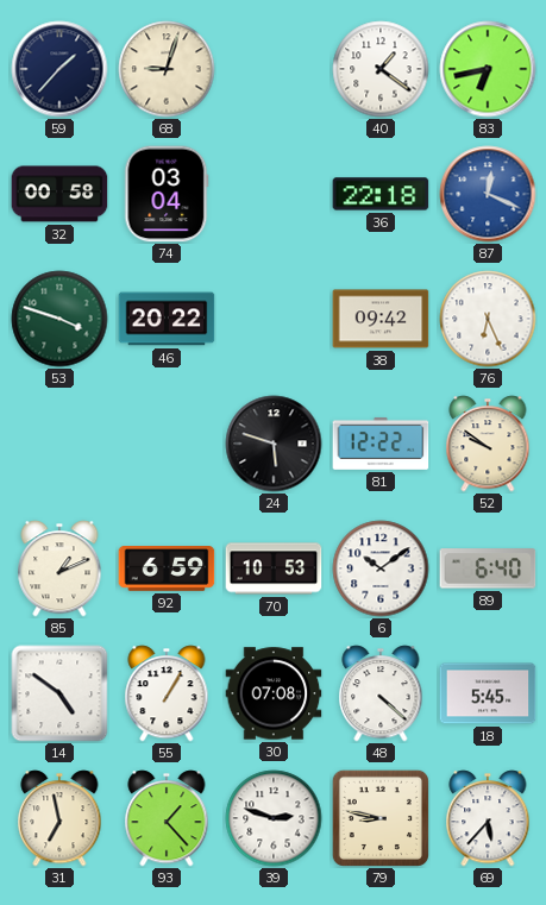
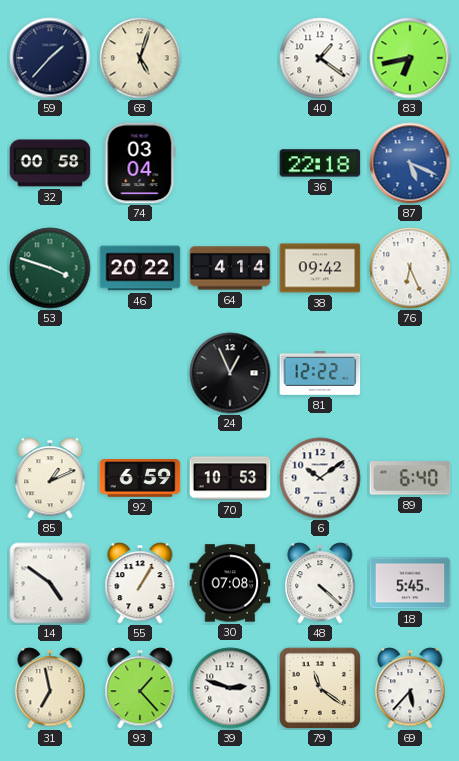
68: 9:03 -> 5:03
87: 12:19 -> 5:19
64: none -> 4:14
24: 5:48 -> 12:56
52: 9:51 -> none
79: 8:47 -> 11:21
